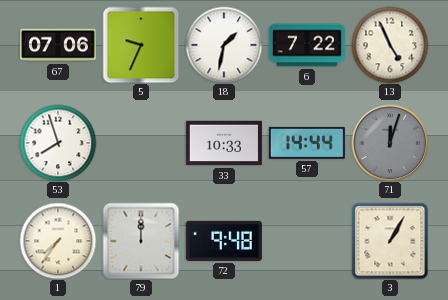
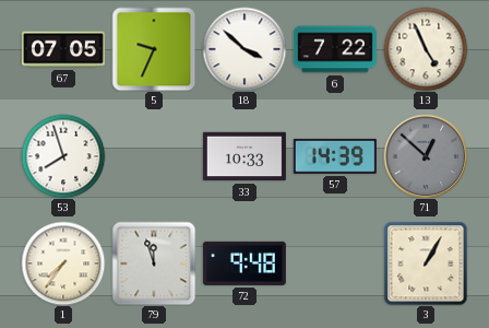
67: 07:06 -> 07:05
18: 1:32 -> 3:52
57: 14:44 -> 14:39
71: 12:03 -> 12:52
79: 12:00 -> 11:57
